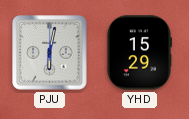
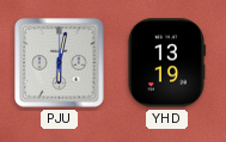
YHD: 15:29 -> 13:19
